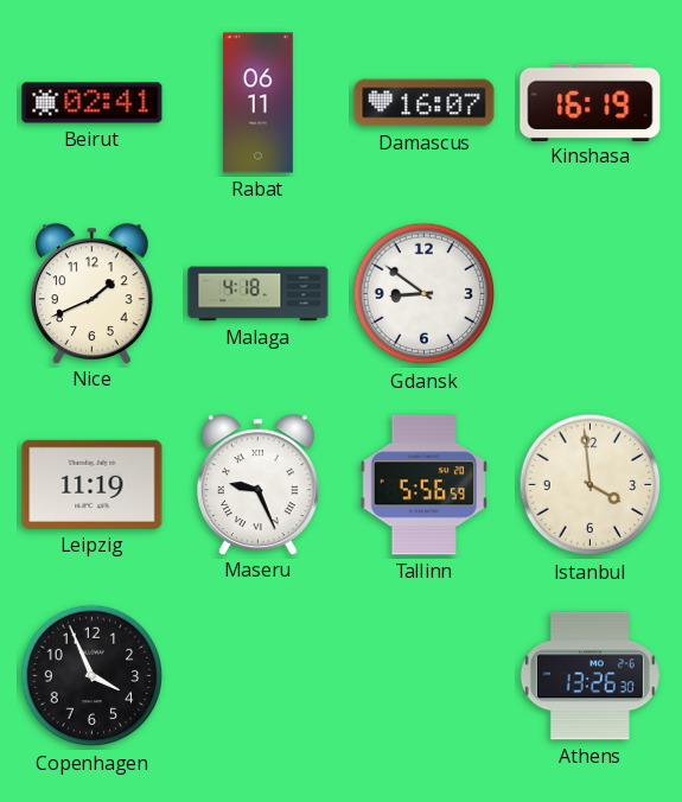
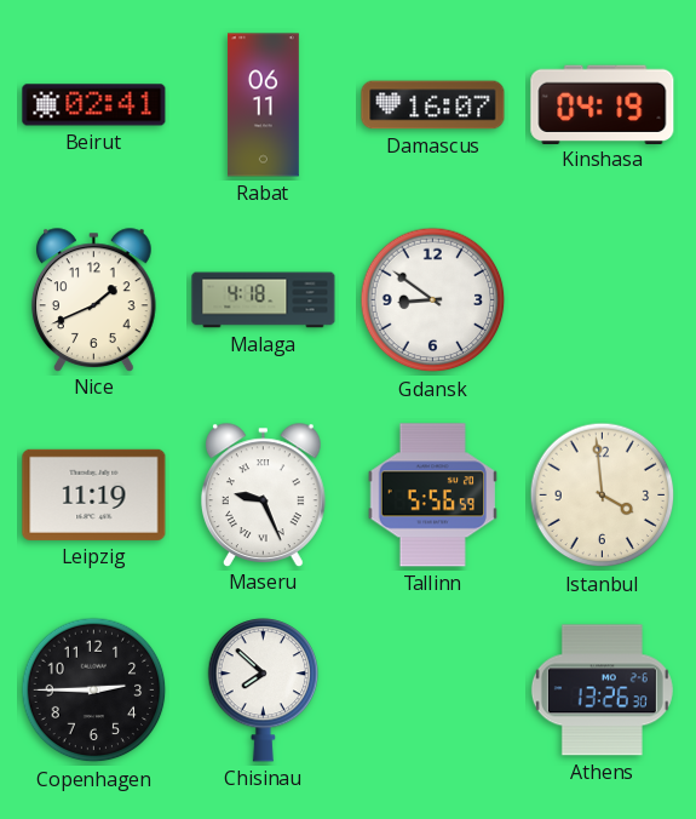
Kinshasa: 16:19 -> 04:19
Copenhagen: 3:56 -> 2:45
Chisinau: none -> 7:52
